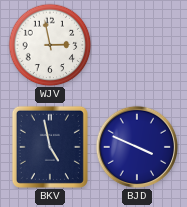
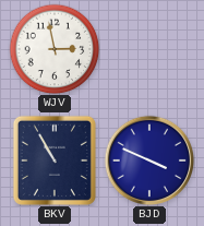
BKV: 4:58 -> 10:55
